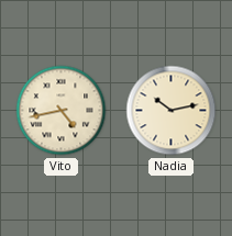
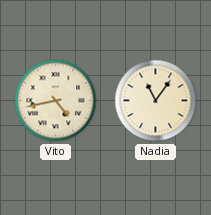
Nadia: 10:13 -> 11:06
